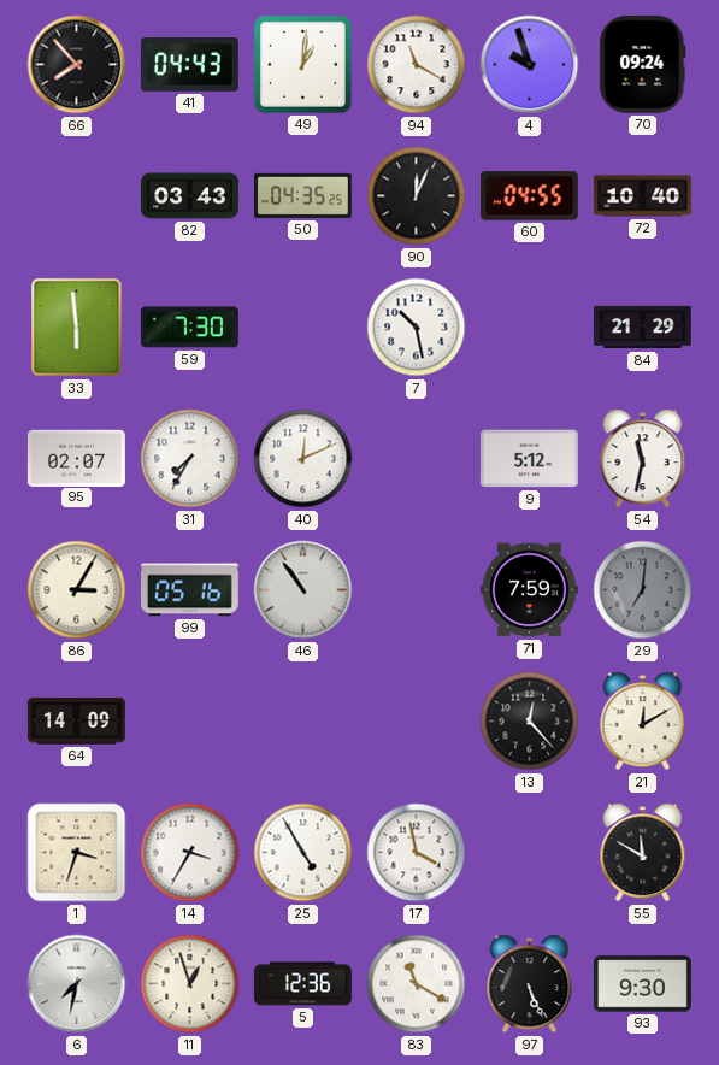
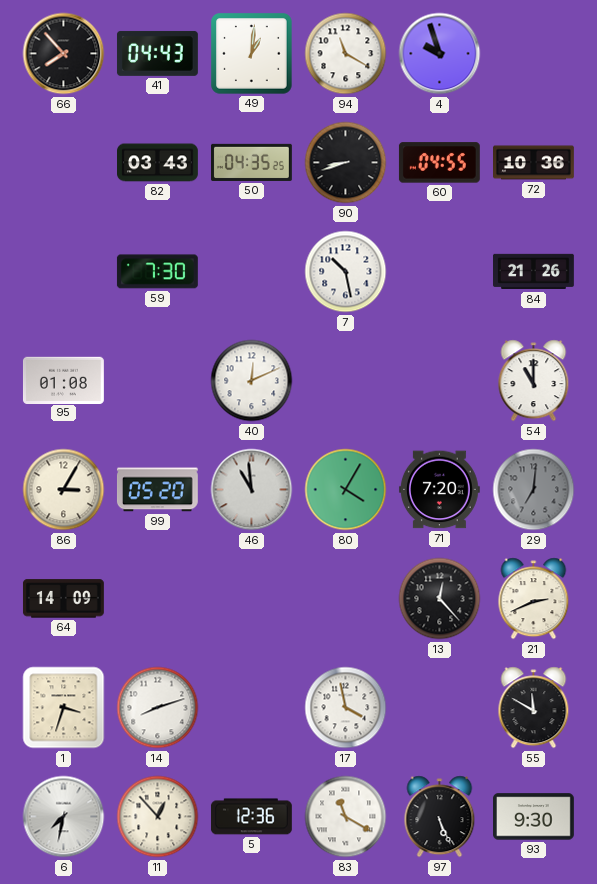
70: 09:24 -> none
90: 12:04 -> 8:42
72: 10:40 -> 10:36
33: 5:59 -> none
84: 21:29 -> 21:26
95: 02:07 -> 01:08
31: 7:35 -> none
9: 5:12 -> none
54: 11:32 -> 11:00
99: 05:16 -> 05:20
46: 10:54 -> 10:59
80: none -> 4:05
71: 7:59 -> 7:20
21: 12:10 -> 2:41
14: 3:35 -> 8:12
25: 4:55 -> none
11: 12:57 -> 12:53
